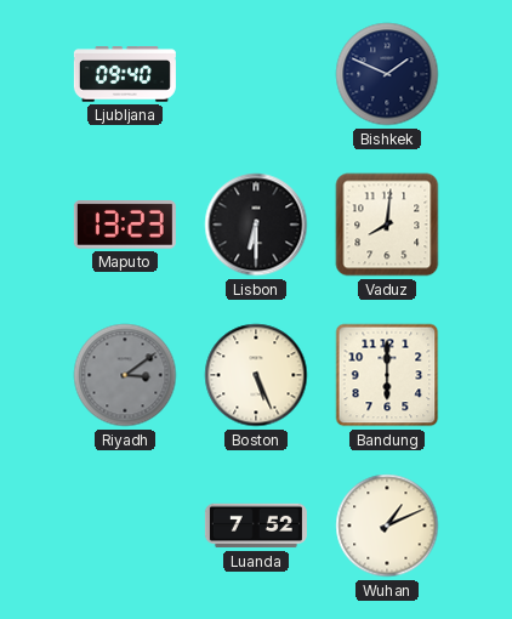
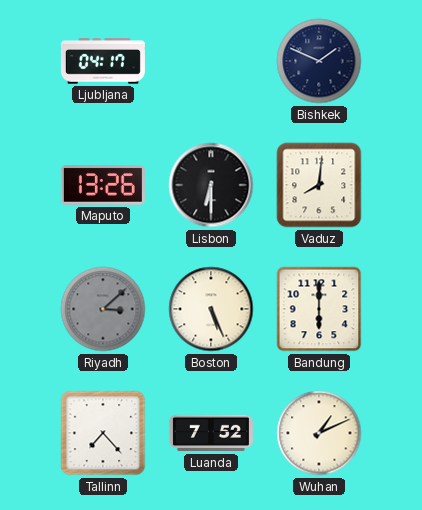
Ljubljana: 09:40 -> 04:17
Maputo: 13:23 -> 13:26
Riyadh: 3:09 -> 3:08
Tallinn: none -> 7:23
